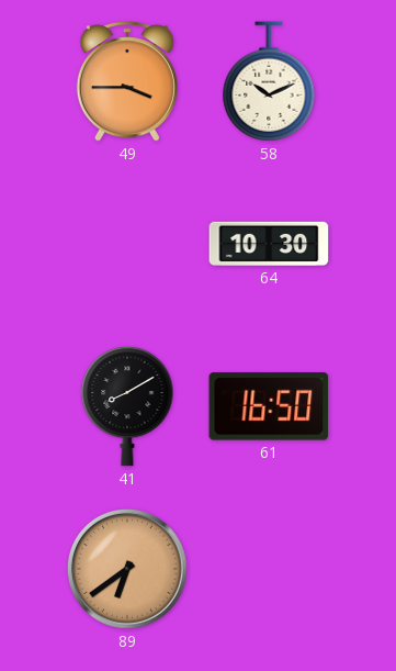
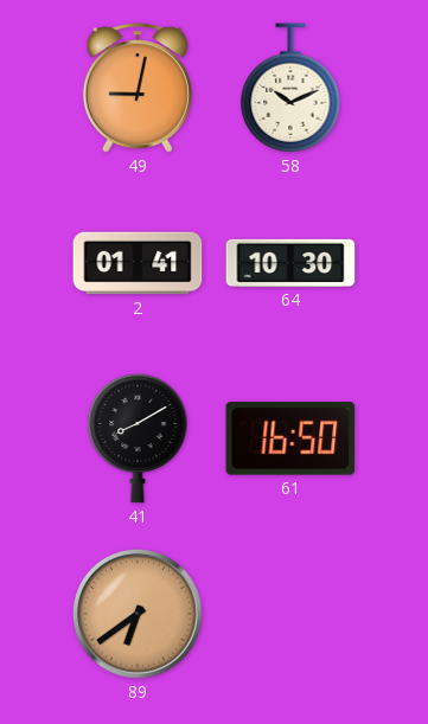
49: 3:45 -> 9:02
2: none -> 01:41
